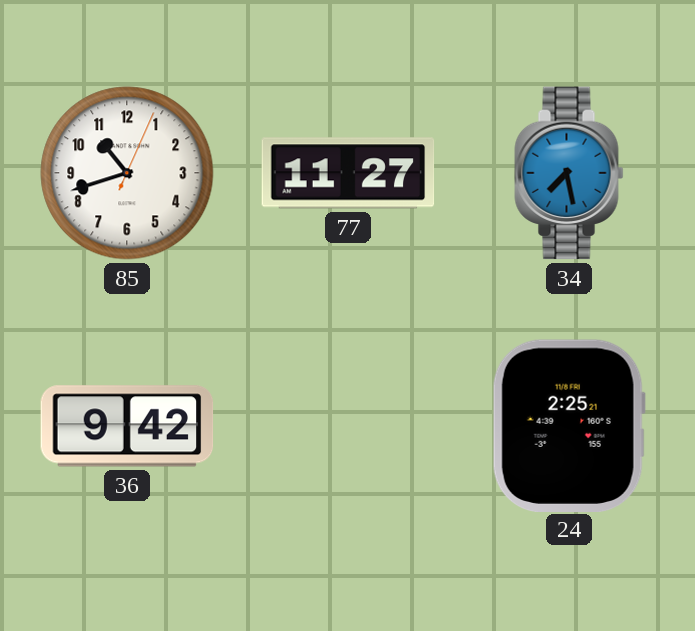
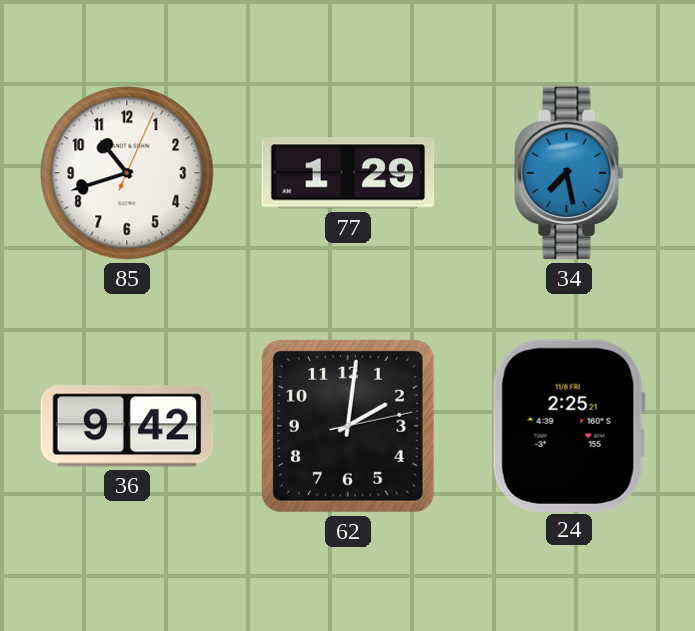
77: 11:27 -> 1:29
62: none -> 2:01
